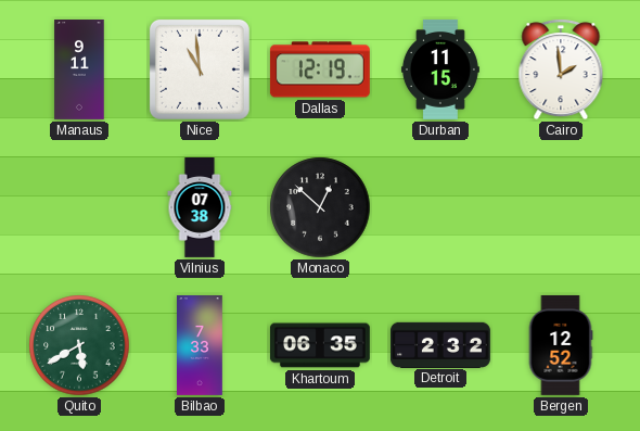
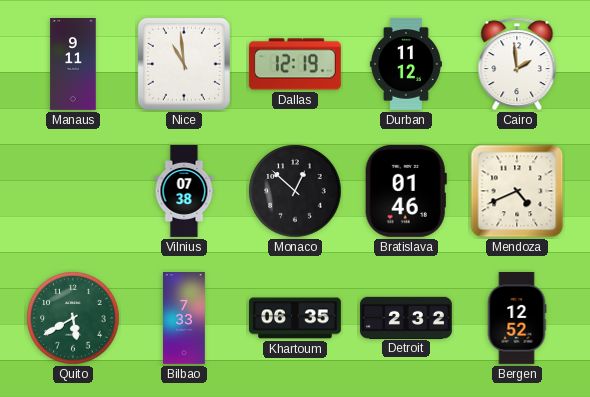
Durban: 11:15 -> 11:12
Bratislava: none -> 01:46
Mendoza: none -> 4:41
